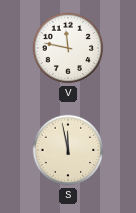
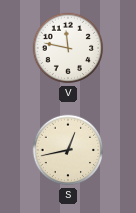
S: 11:58 -> 12:43
